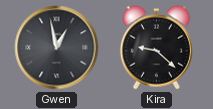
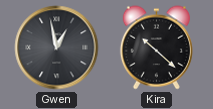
Kira: 9:22 -> 10:22
